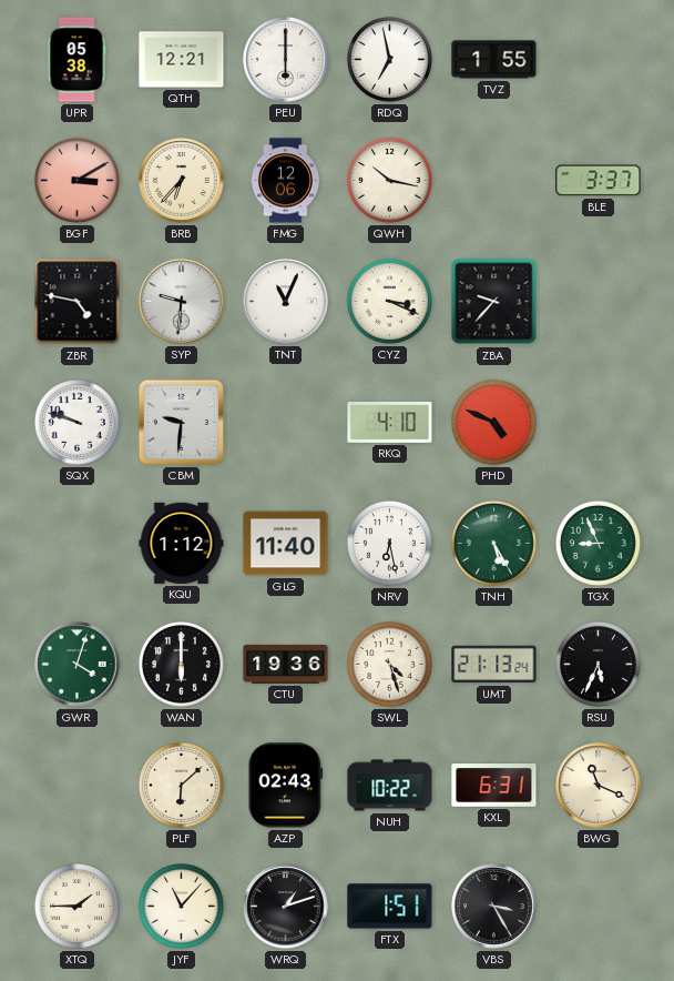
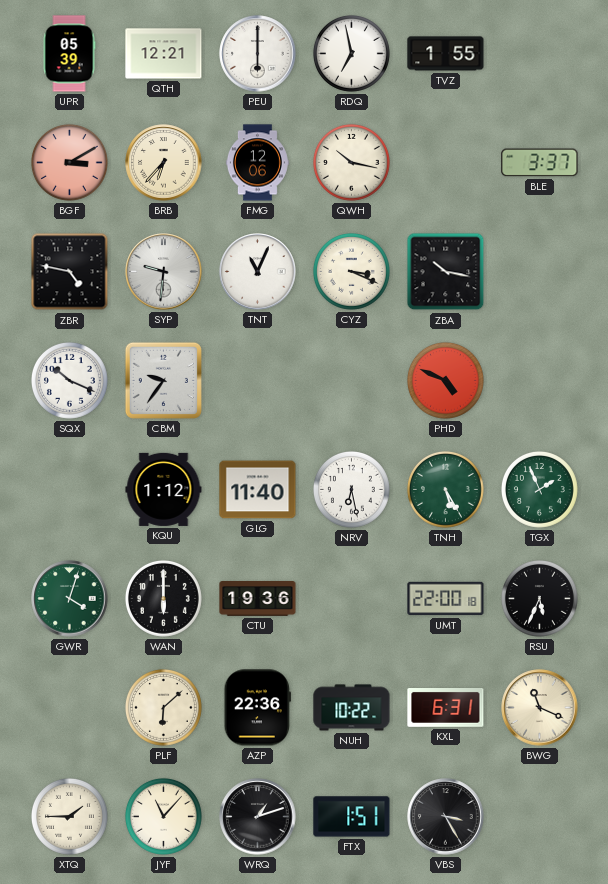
UPR: 05:38 -> 05:39
ZBA: 9:37 -> 10:17
SQX: 9:48 -> 10:19
CBM: 9:31 -> 9:36
RKQ: 4:10 -> none
TGX: 8:56 -> 1:56
SWL: 4:27 -> none
UMT: 21:13 -> 22:00
AZP: 02:43 -> 22:36
